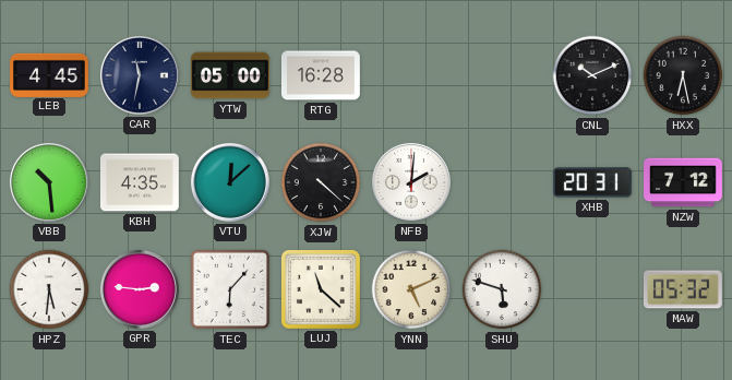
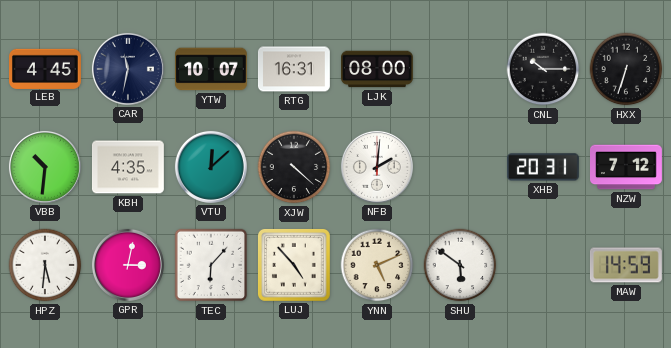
YTW: 05:00 -> 10:07
RTG: 16:28 -> 16:31
LJK: none -> 08:00
CNL: 10:11 -> 10:15
HXX: 6:28 -> 6:33
VBB: 10:29 -> 10:31
GPR: 2:46 -> 3:02
LUJ: 11:22 -> 4:53
SHU: 5:48 -> 5:51
MAW: 05:32 -> 14:59
